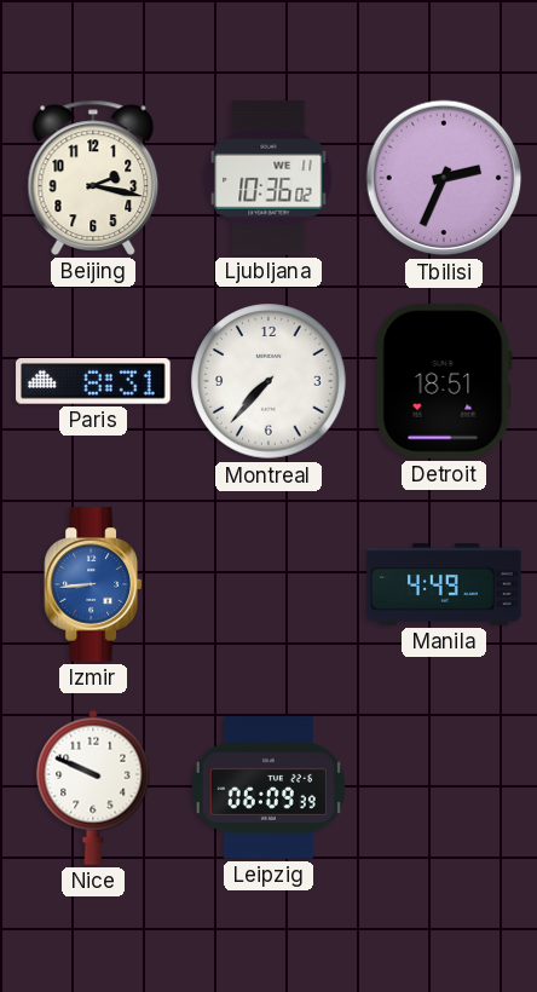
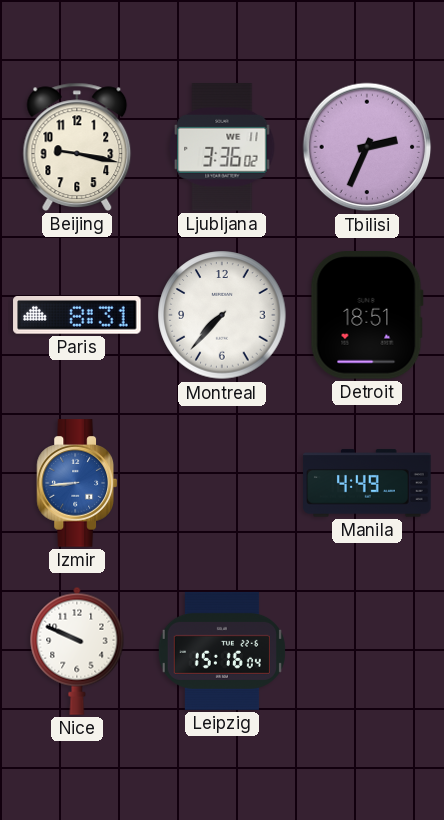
Beijing: 2:17 -> 9:17
Ljubljana: 10:36 -> 3:36
Leipzig: 06:09 -> 15:16
